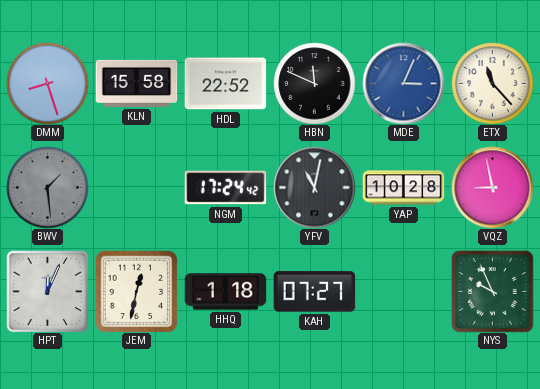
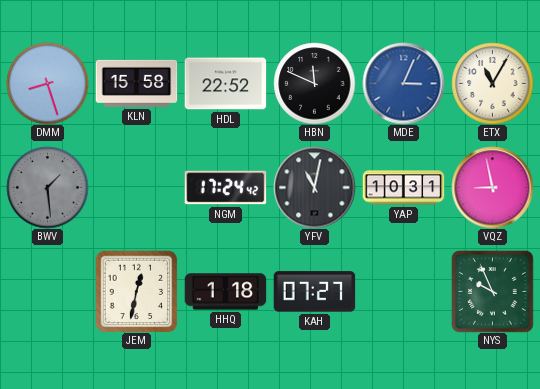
ETX: 11:23 -> 11:05
YAP: 10:28 -> 10:31
HPT: 12:04 -> none
